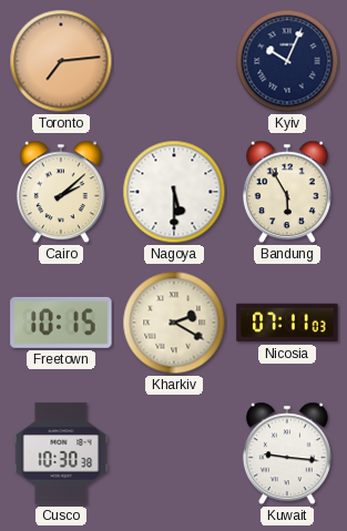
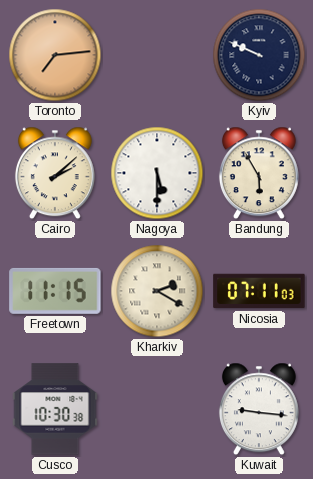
Kyiv: 10:04 -> 9:49
Freetown: 10:15 -> 11:15
